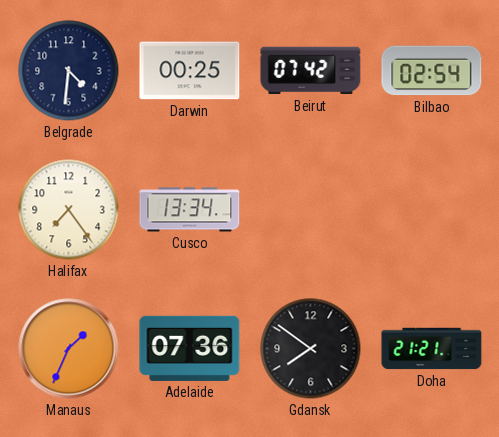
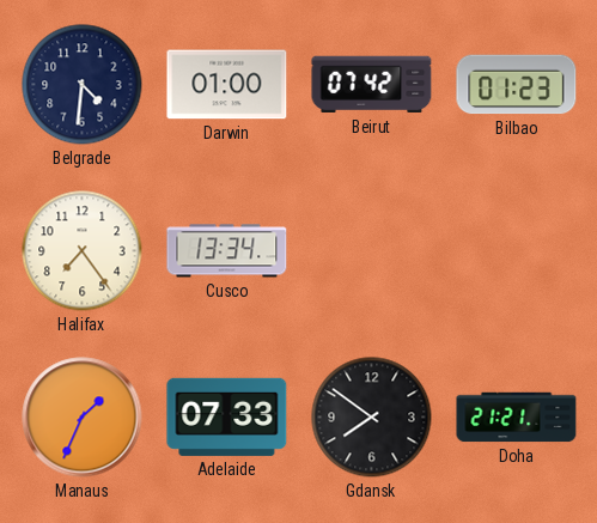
Darwin: 00:25 -> 01:00
Bilbao: 02:54 -> 01:23
Adelaide: 07:36 -> 07:33
